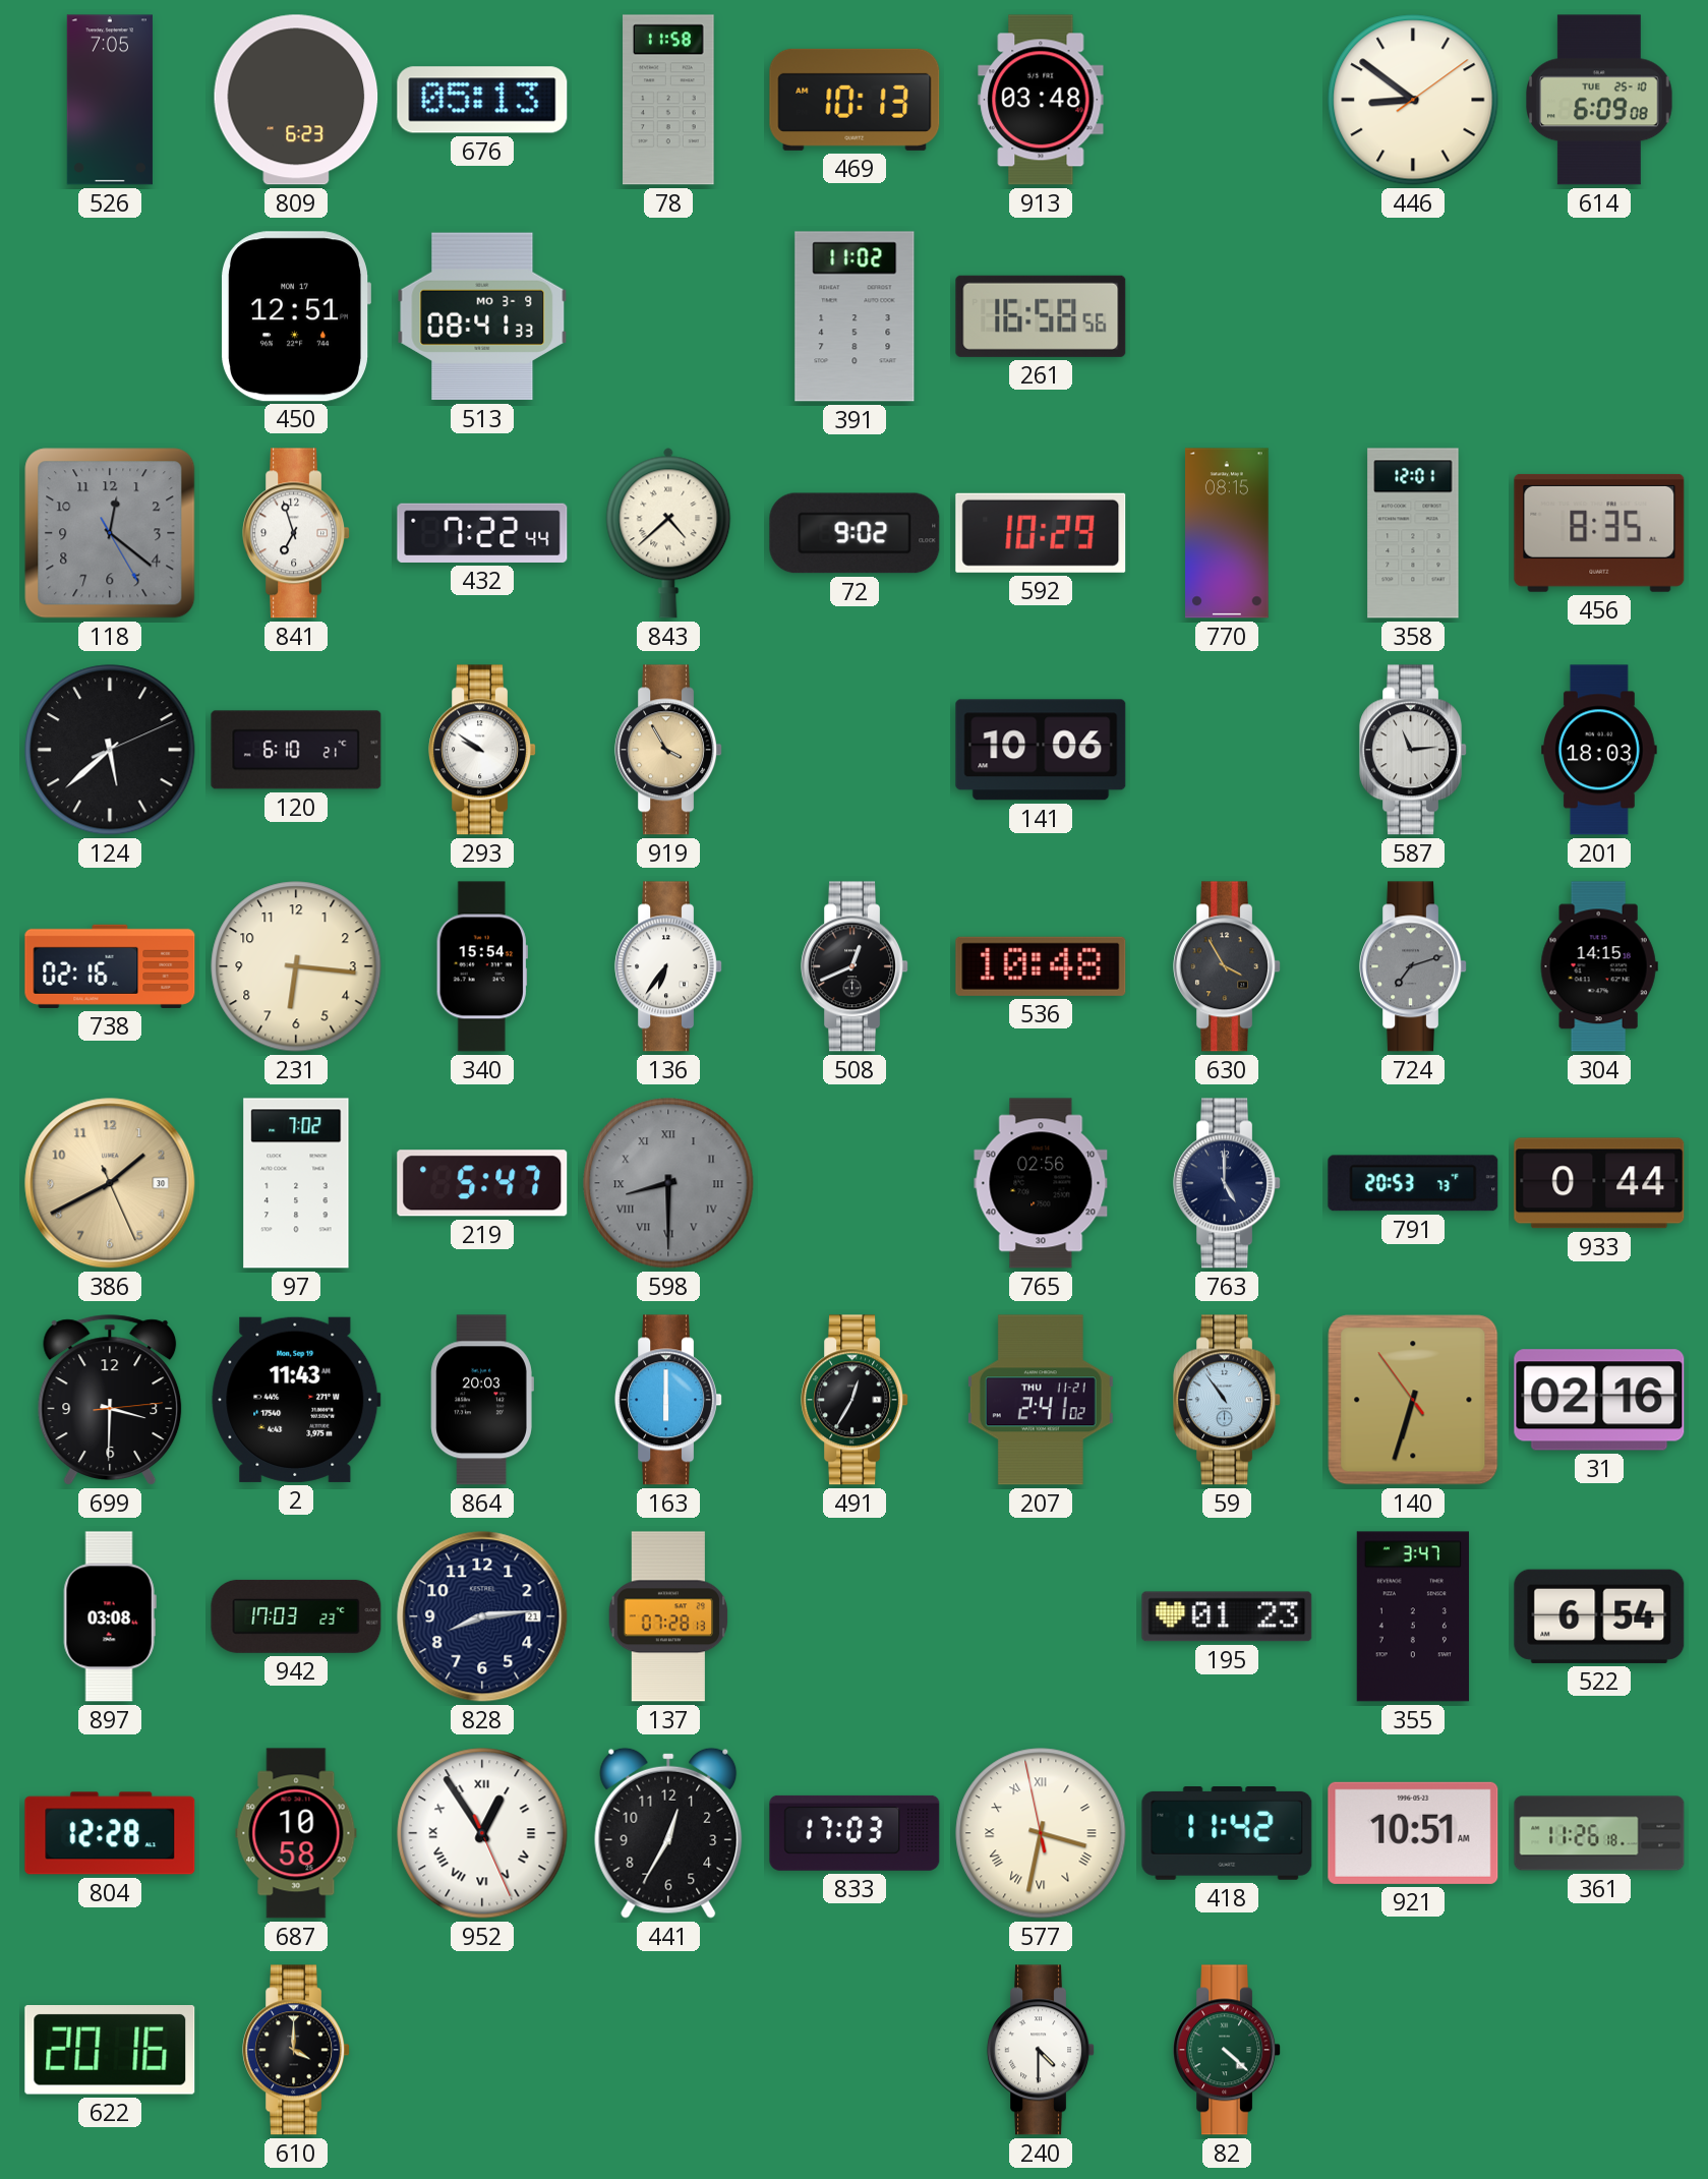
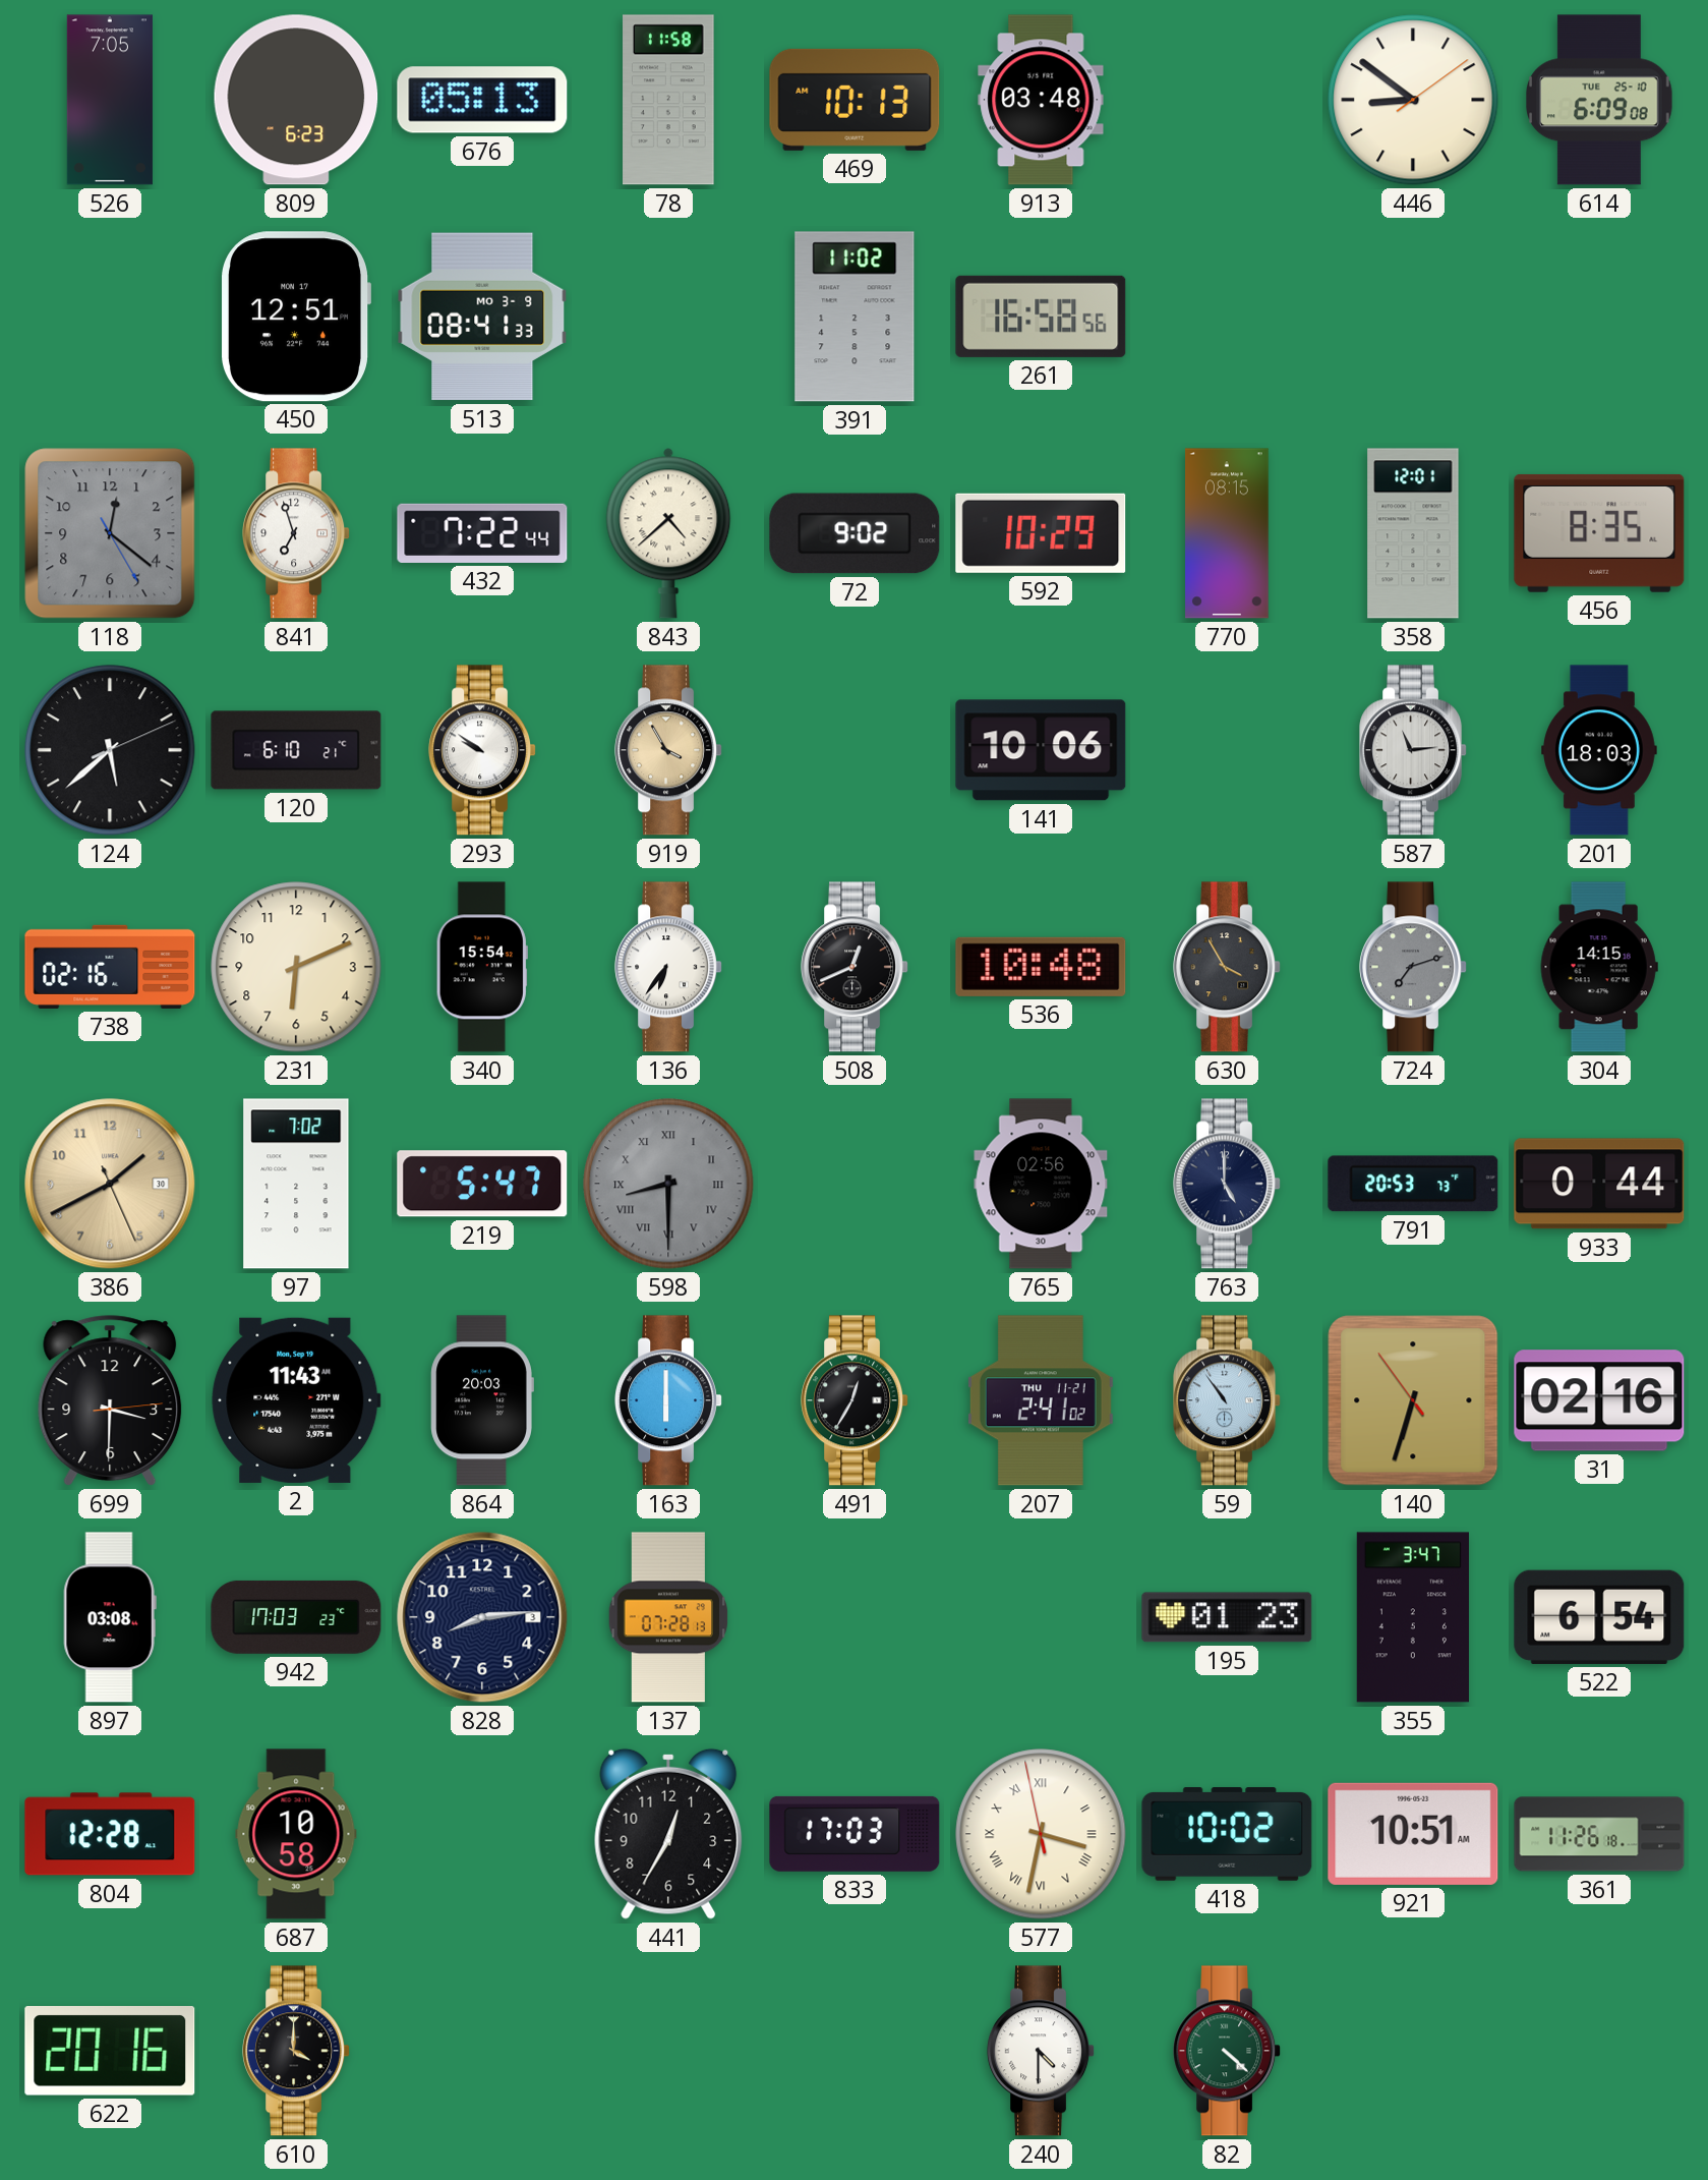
231: 6:16 -> 6:11
828 date: 21 -> 3
952: 12:54 -> none
418: 11:42 -> 10:02
